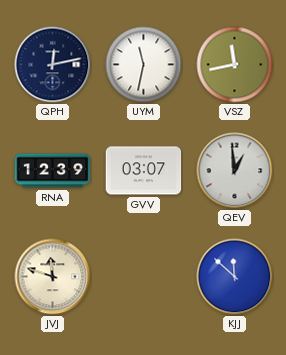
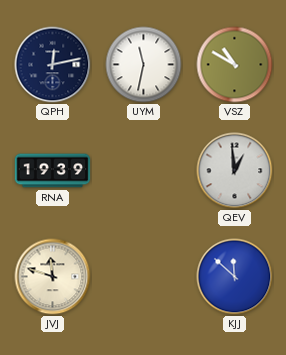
VSZ: 11:43 -> 10:50
RNA: 12:39 -> 19:39
GVV: 03:07 -> none
